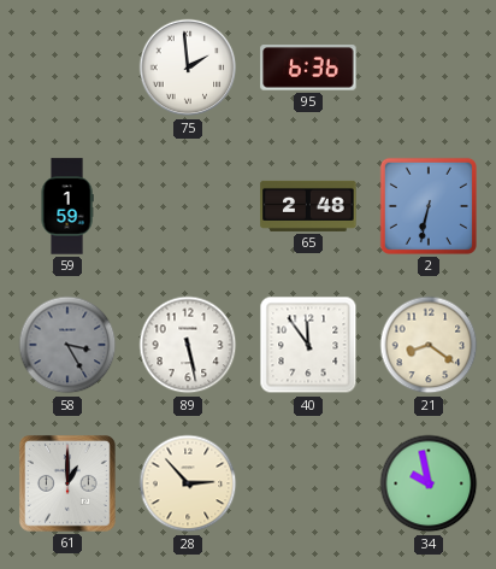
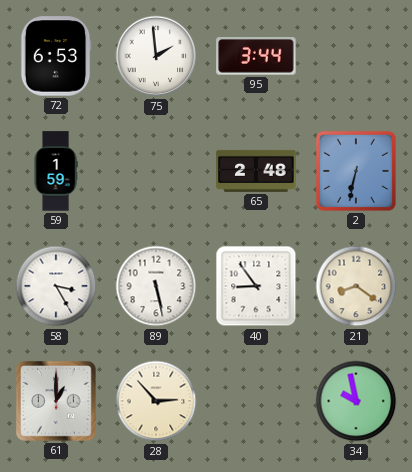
72: none -> 6:53
95: 6:36 -> 3:44
58 dial: grey -> white
40: 11:54 -> 8:54
